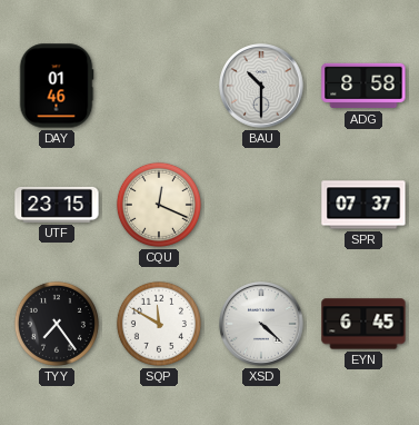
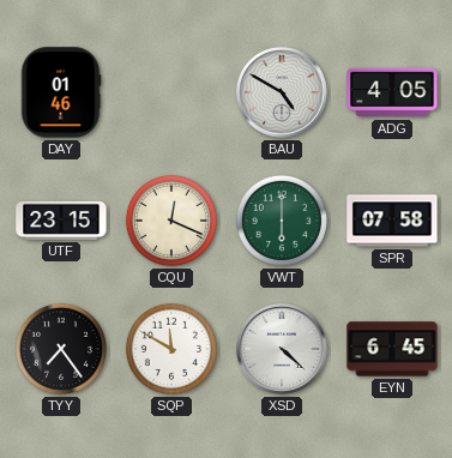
BAU: 10:30 -> 4:50
ADG: 8:58 -> 4:05
VWT: none -> 6:00
SPR: 07:37 -> 07:58
